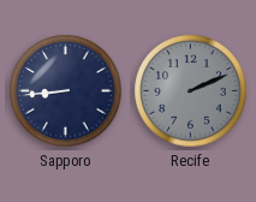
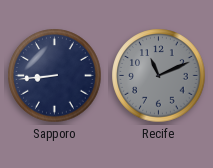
Recife: 2:11 -> 11:11
